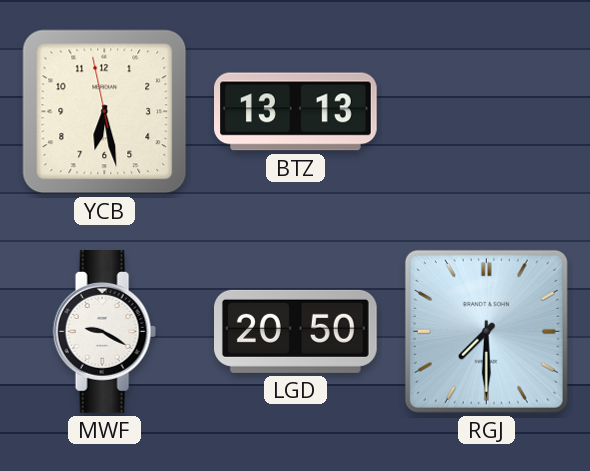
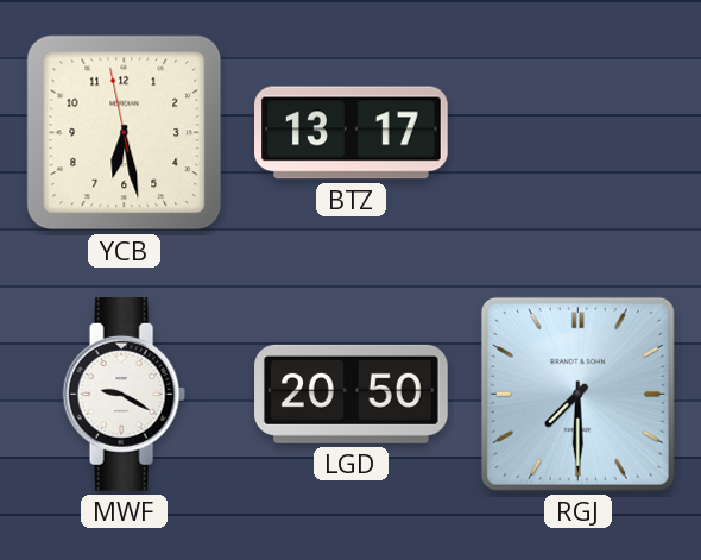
BTZ: 13:13 -> 13:17
